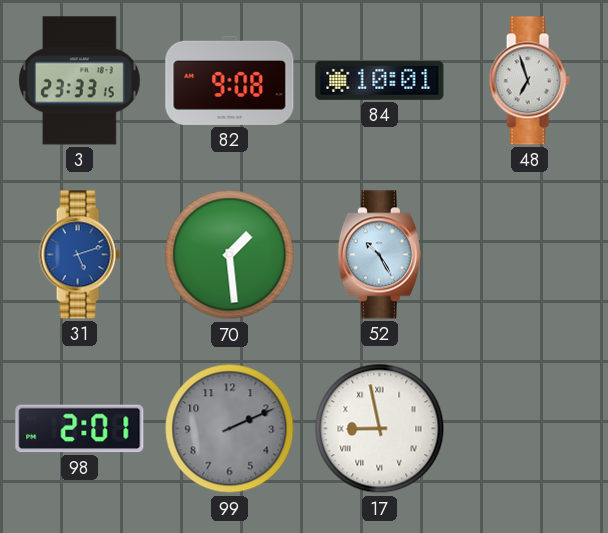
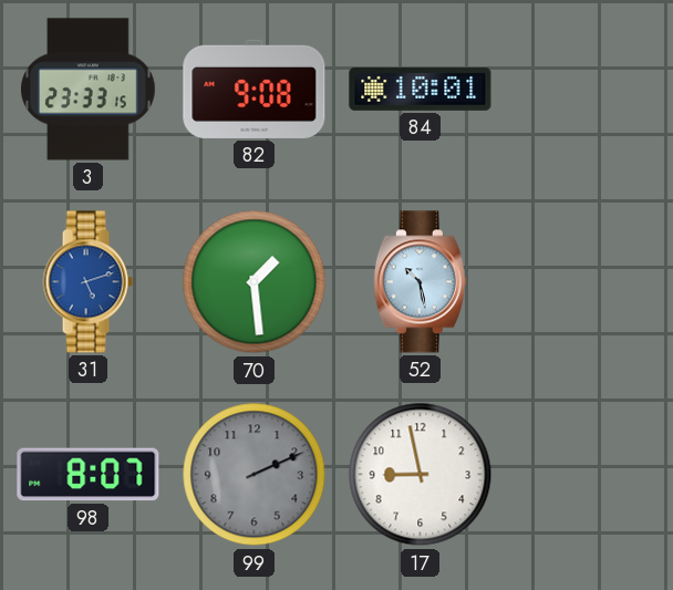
48: 6:57 -> none
52: 10:25 -> 10:28
98: 2:01 -> 8:07
17 numerals: Roman -> Arabic
